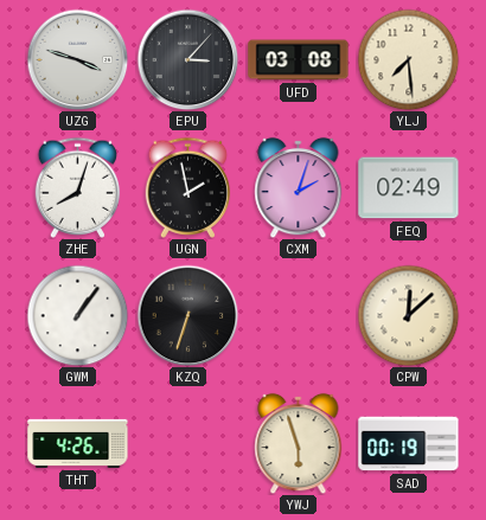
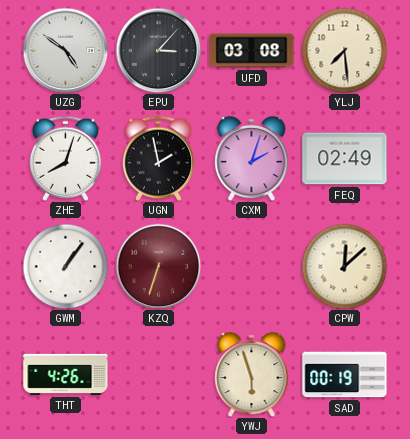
UZG: 3:48 -> 4:51
KZQ dial: black -> burgundy
